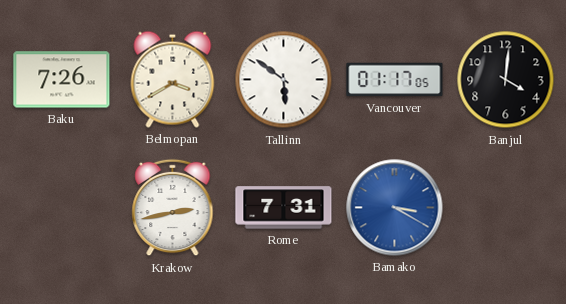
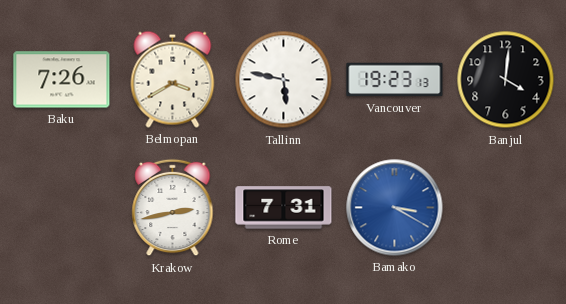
Tallinn: 5:51 -> 5:47
Vancouver: 01:17 -> 19:23
